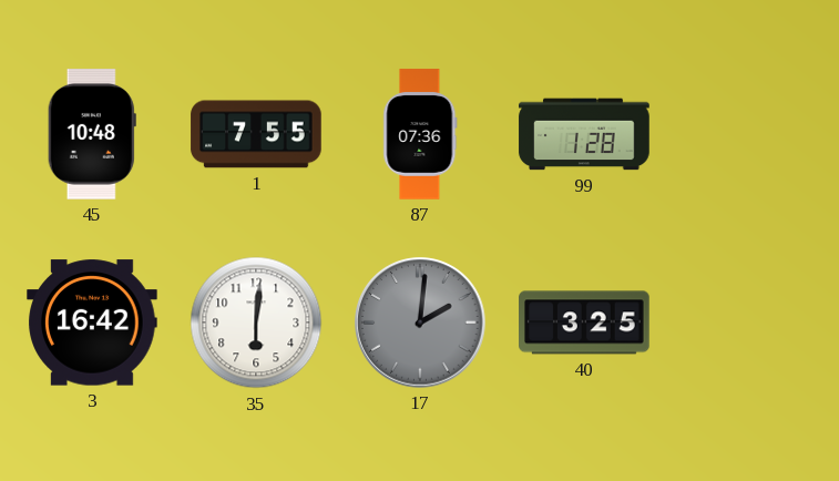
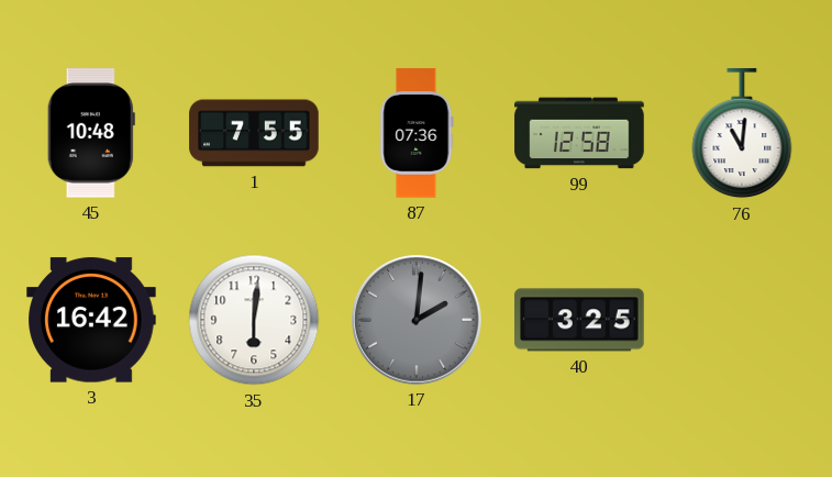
99: 1:28 -> 12:58
76: none -> 11:01
